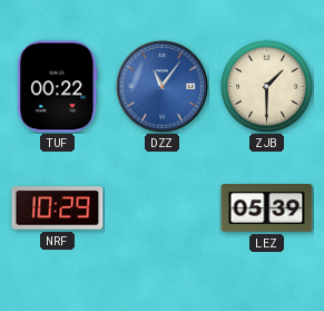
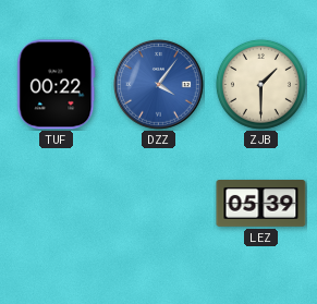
DZZ: 11:06 -> 4:06
NRF: 10:29 -> none
